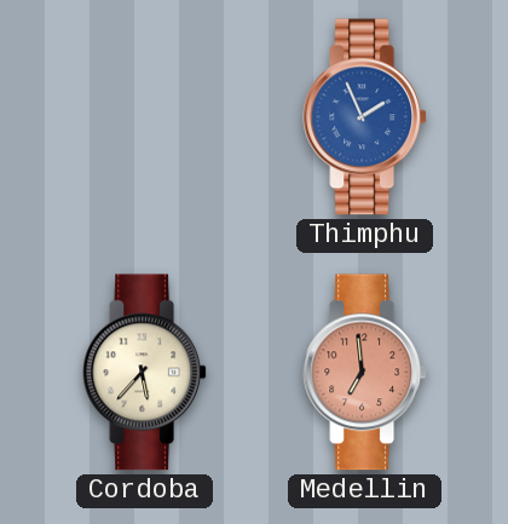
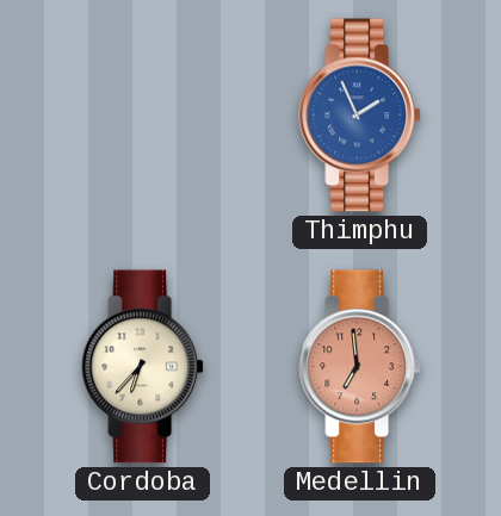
Cordoba: 5:37 -> 6:37
